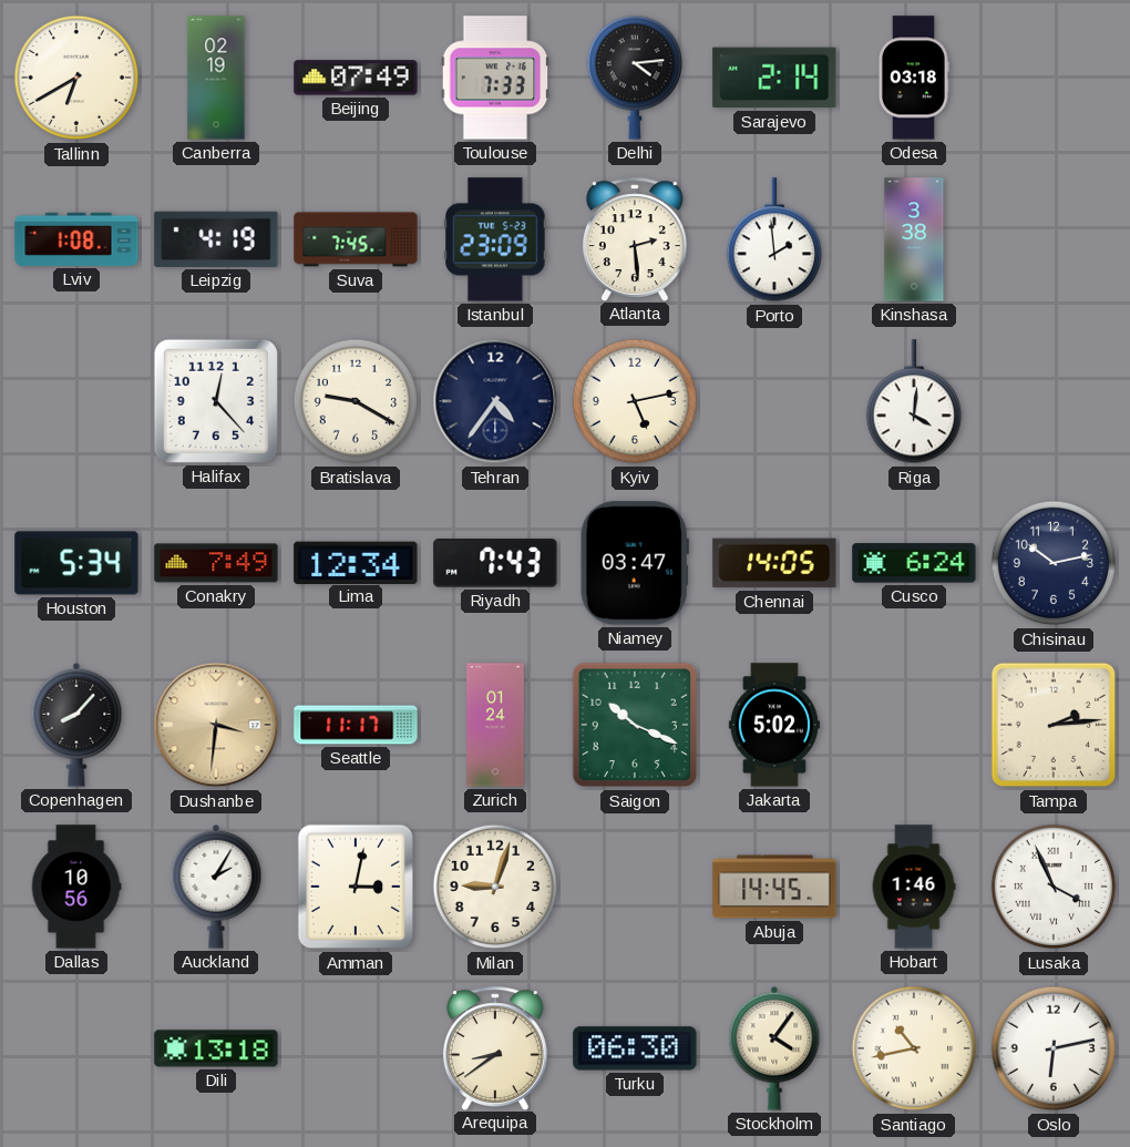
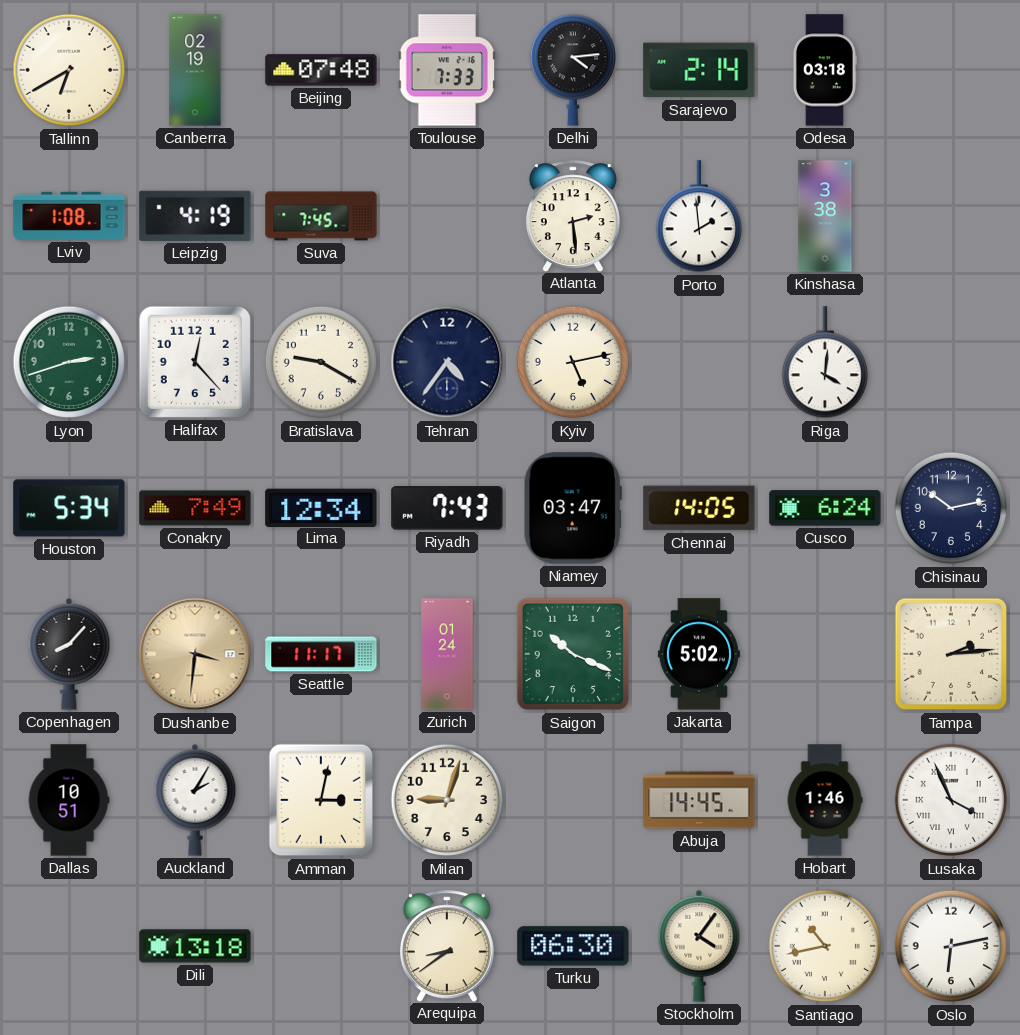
Beijing: 07:49 -> 07:48
Istanbul: 23:09 -> none
Lyon: none -> 2:42
Dallas: 10:56 -> 10:51
